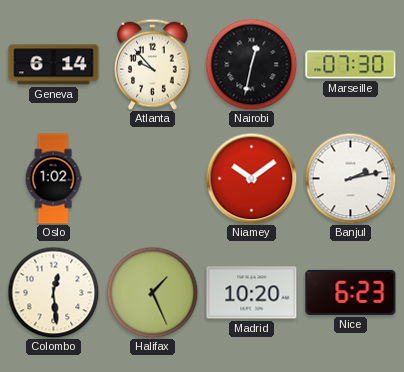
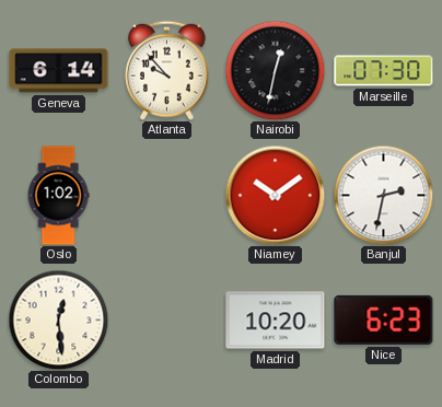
Banjul: 2:13 -> 2:32
Halifax: 1:26 -> none
